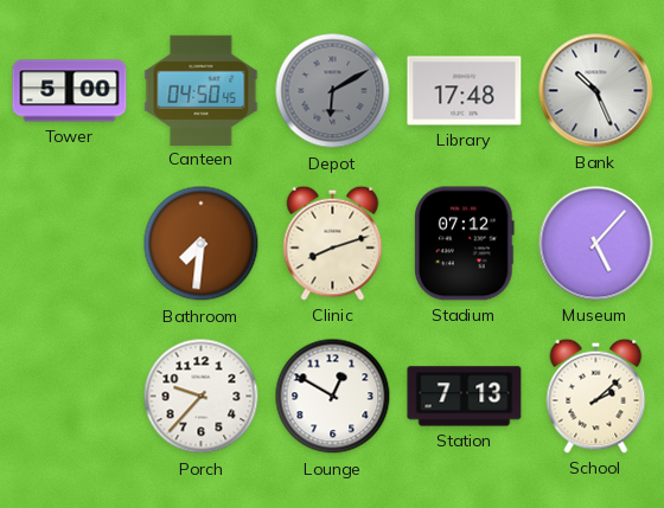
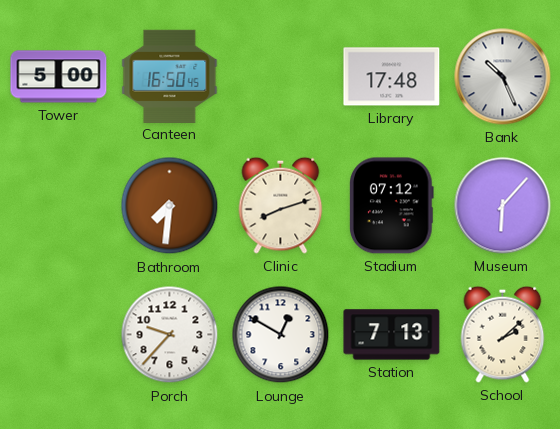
Canteen: 04:50 -> 16:50
Depot: 6:10 -> none
Museum: 5:07 -> 6:07
